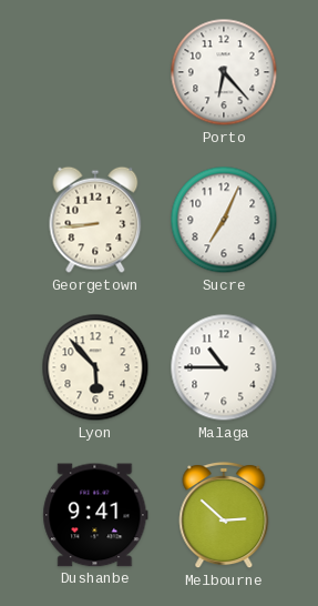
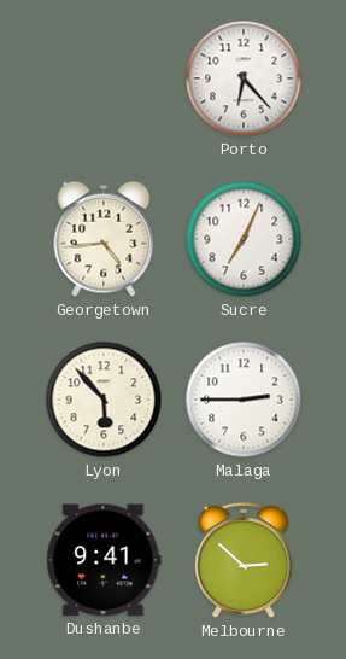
Georgetown: 8:44 -> 4:44
Malaga: 10:45 -> 2:45
